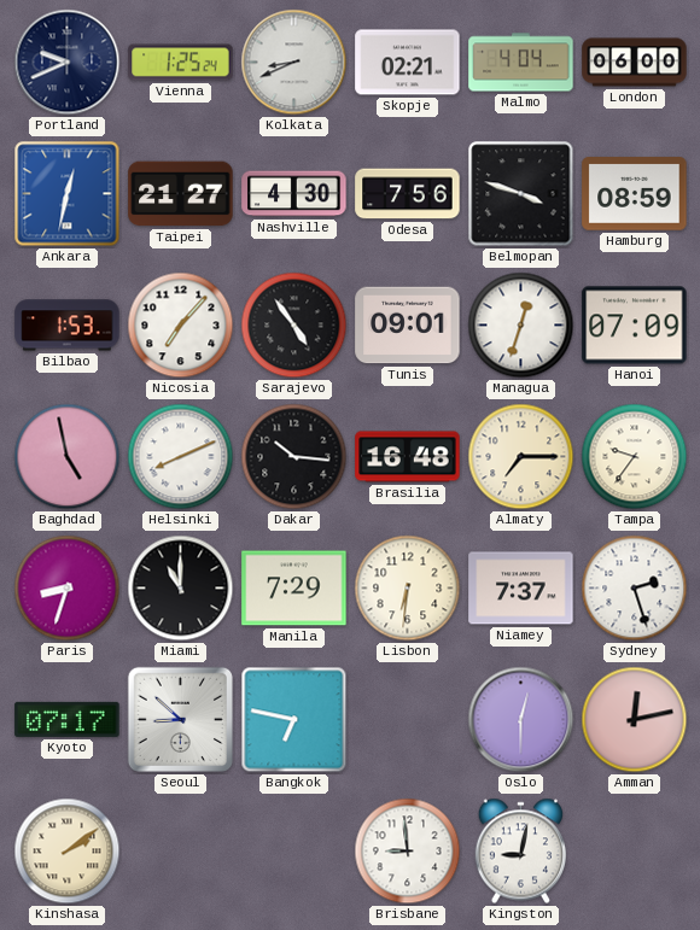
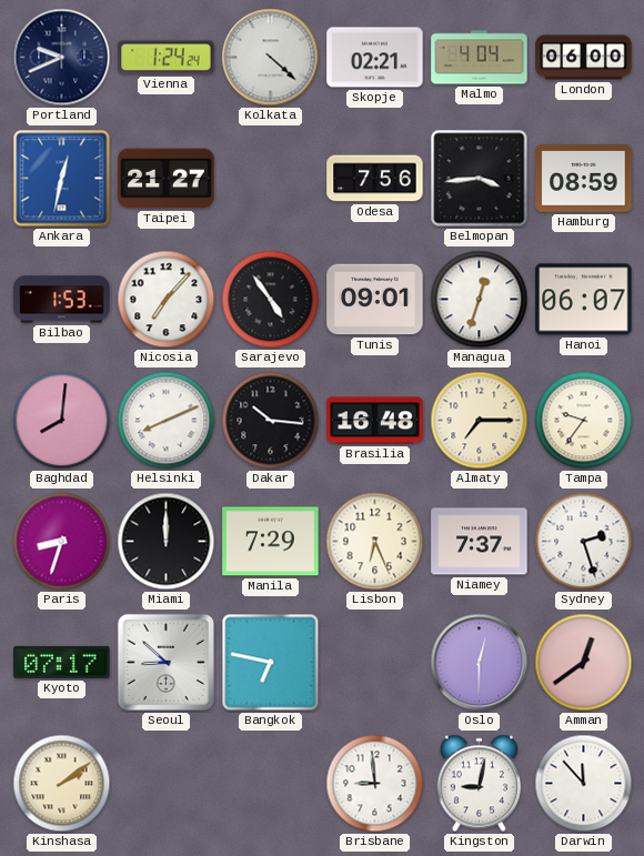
Vienna: 1:25 -> 1:24
Kolkata: 8:41 -> 4:22
Nashville: 4:30 -> none
Belmopan: 3:48 -> 3:44
Hanoi: 07:09 -> 06:07
Baghdad: 4:58 -> 8:01
Miami: 11:00 -> 12:00
Lisbon: 6:31 -> 6:26
Amman: 12:13 -> 12:39
Darwin: none -> 11:53
